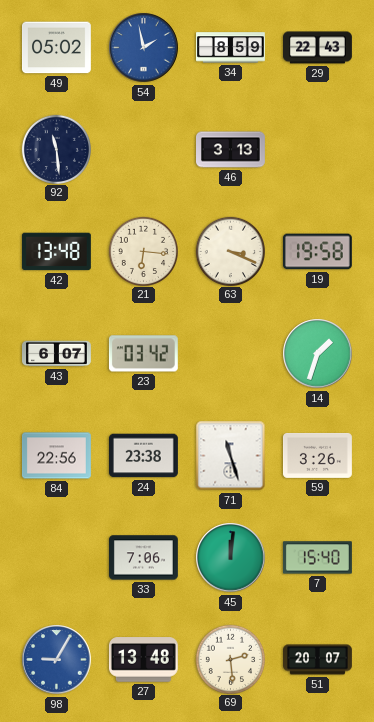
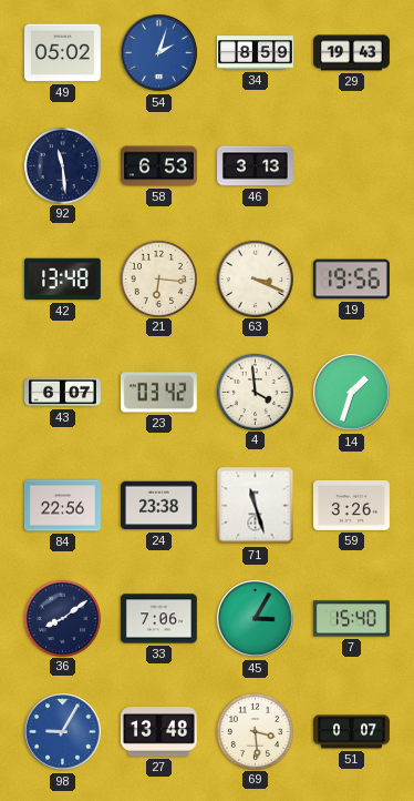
54: 1:58 -> 2:03
29: 22:43 -> 19:43
58: none -> 6:53
19: 19:58 -> 19:56
4: none -> 3:59
36: none -> 8:09
45: 12:01 -> 3:05
69: 2:29 -> 3:29
51: 20:07 -> 0:07
